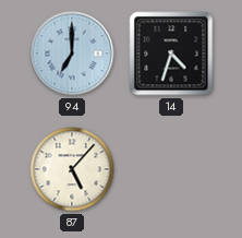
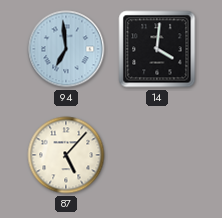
94: 7:00 -> 6:59
14: 4:33 -> 4:01
